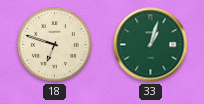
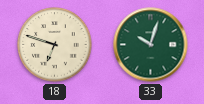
33: 1:03 -> 10:03
